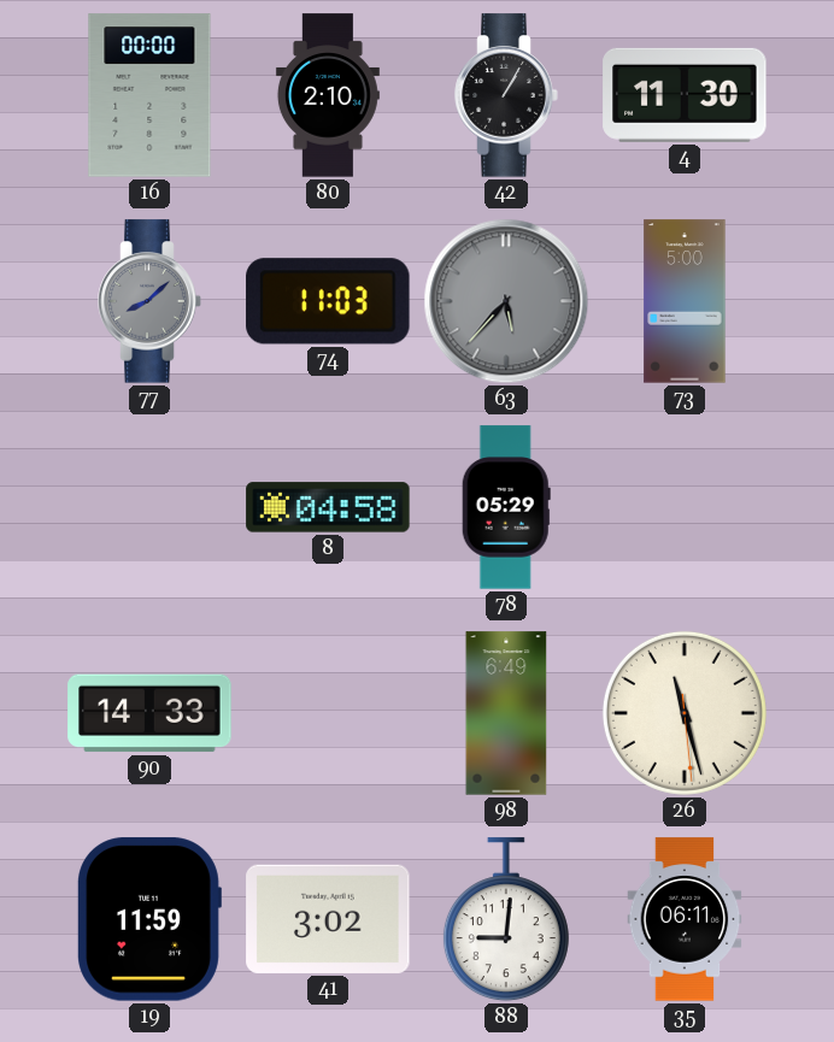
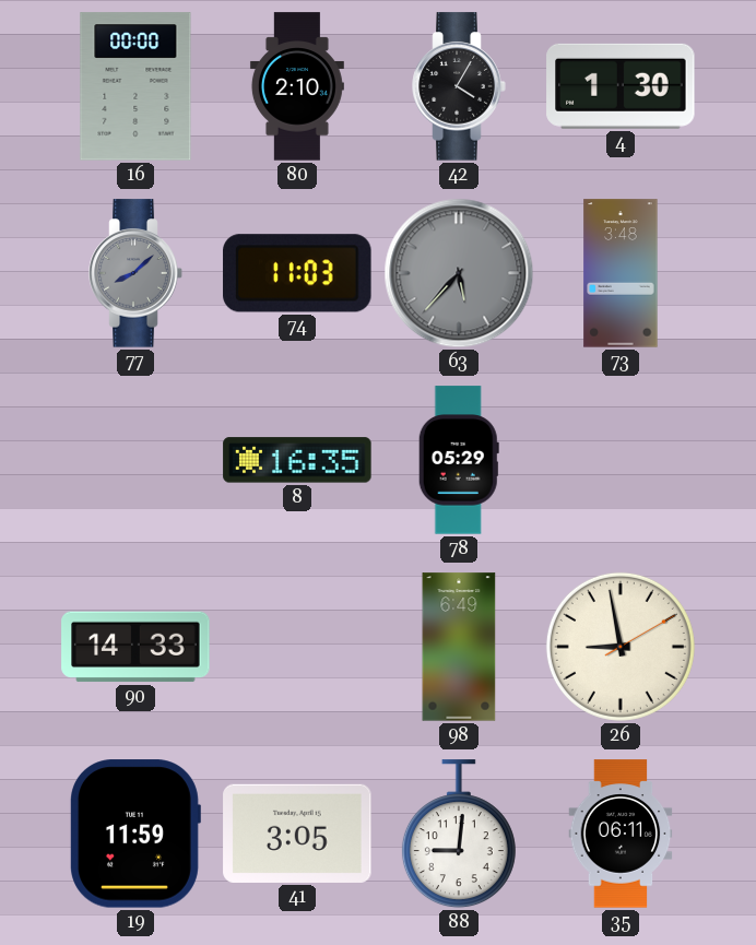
42: 1:05 -> 4:05
4: 11:30 -> 1:30
73: 5:00 -> 3:48
8: 04:58 -> 16:35
26: 11:27 -> 8:58
41: 3:02 -> 3:05
